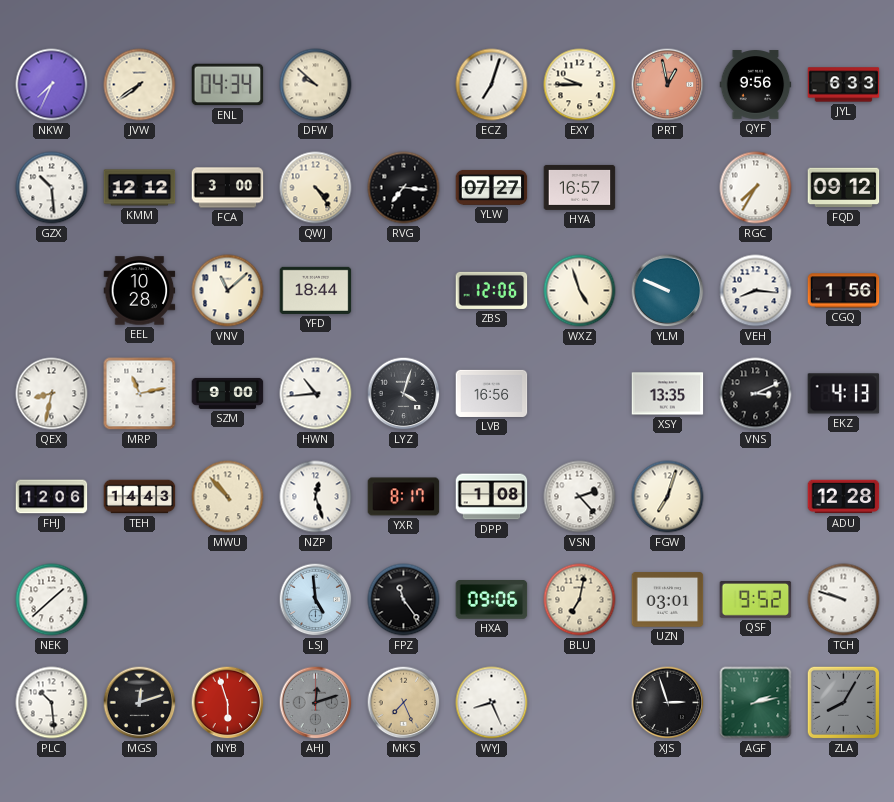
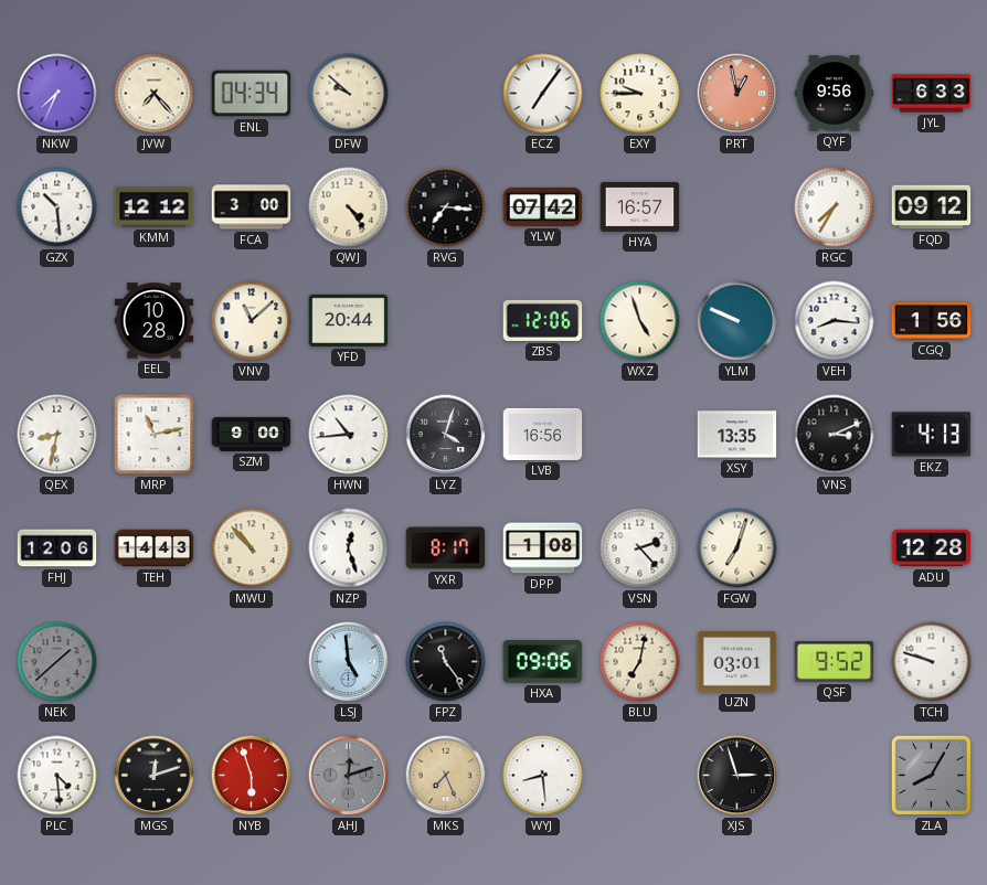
JVW: 7:39 -> 7:23
ECZ: 7:03 -> 7:06
YLW: 07:27 -> 07:42
YFD: 18:44 -> 20:44
NEK dial: white -> grey
PLC: 10:29 -> 4:29
WYJ: 8:26 -> 8:29
AGF: 2:13 -> none
